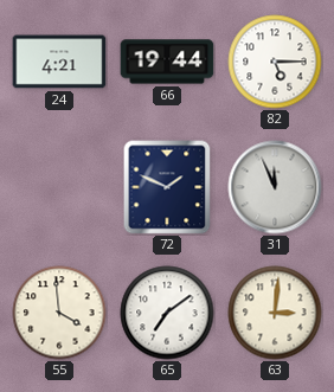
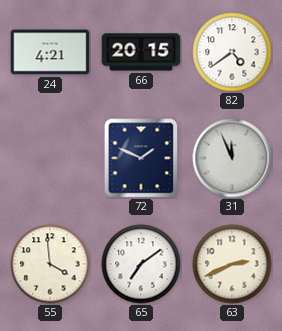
66: 19:44 -> 20:15
82: 5:15 -> 4:39
63: 3:01 -> 2:41
